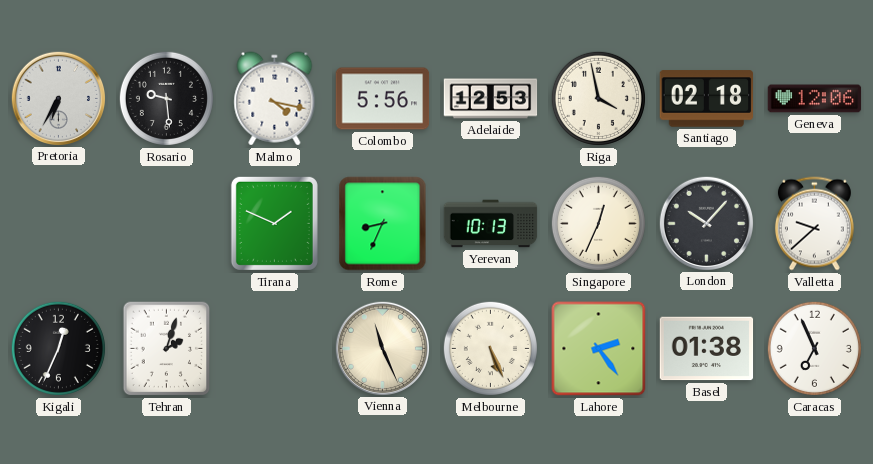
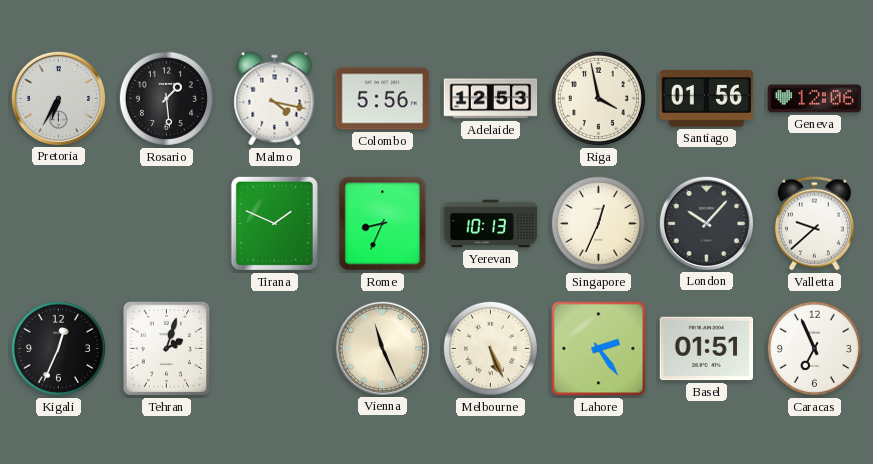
Rosario: 9:29 -> 1:29
Santiago: 02:18 -> 01:56
Basel: 01:38 -> 01:51
